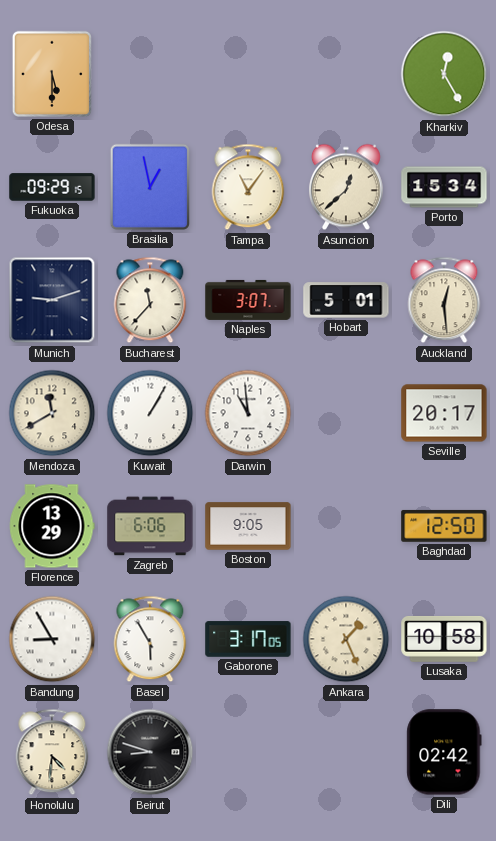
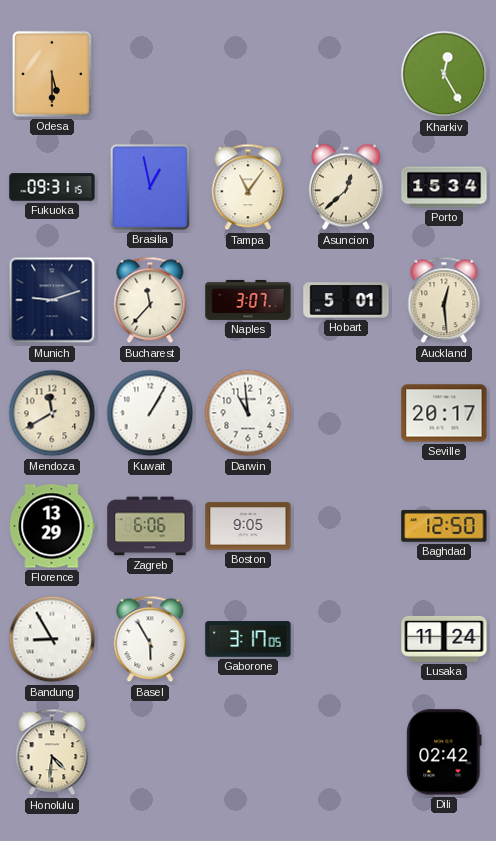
Fukuoka: 09:29 -> 09:31
Ankara: 1:26 -> none
Lusaka: 10:58 -> 11:24
Beirut: 8:48 -> none
